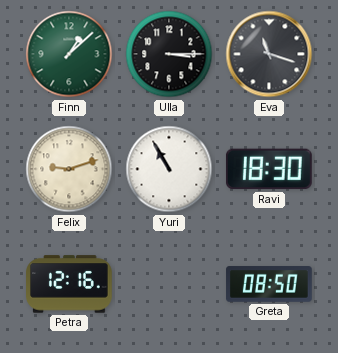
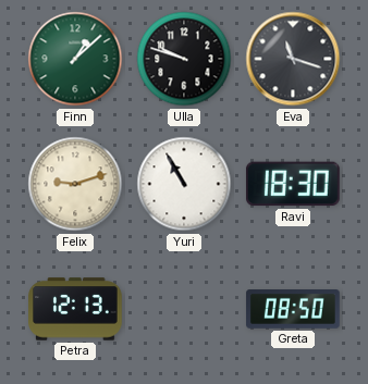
Ulla: 3:15 -> 9:48
Petra: 12:16 -> 12:13
